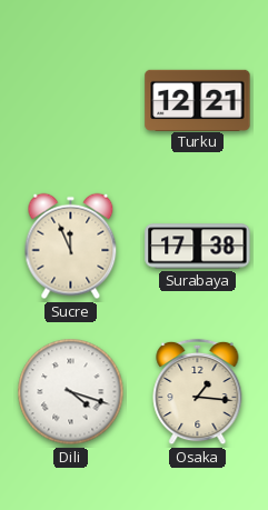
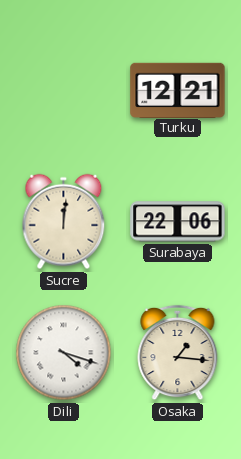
Sucre: 11:56 -> 12:01
Surabaya: 17:38 -> 22:06
